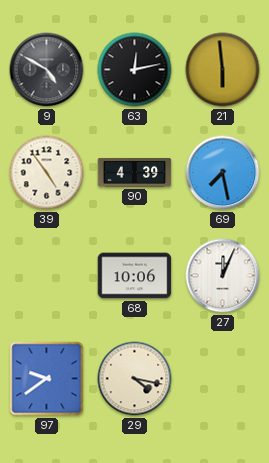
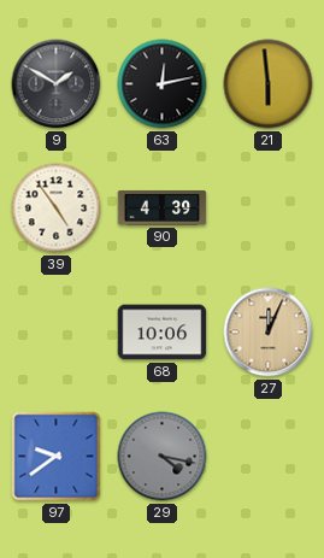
9: 4:50 -> 1:50
69: 7:28 -> none
27 dial: white -> champagne
29 dial: cream -> grey
